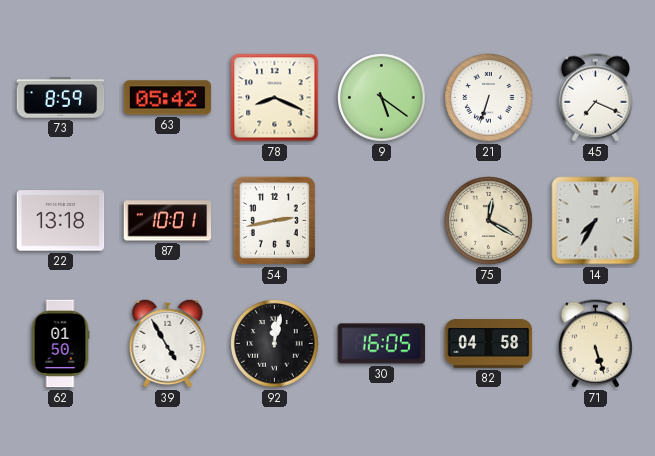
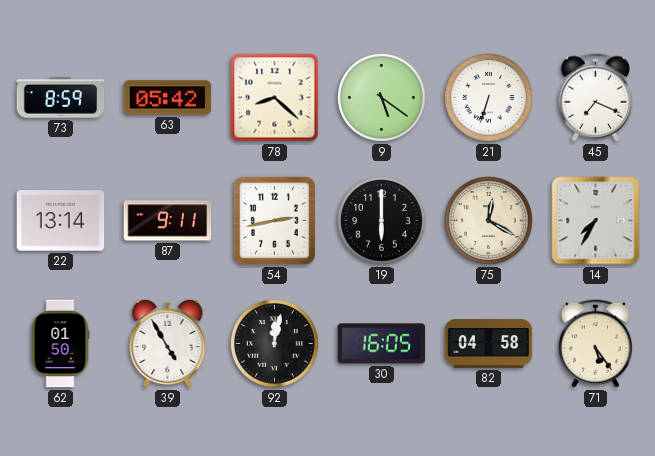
78: 8:19 -> 8:22
22: 13:18 -> 13:14
87: 10:01 -> 9:11
19: none -> 6:00
71: 5:27 -> 5:24
